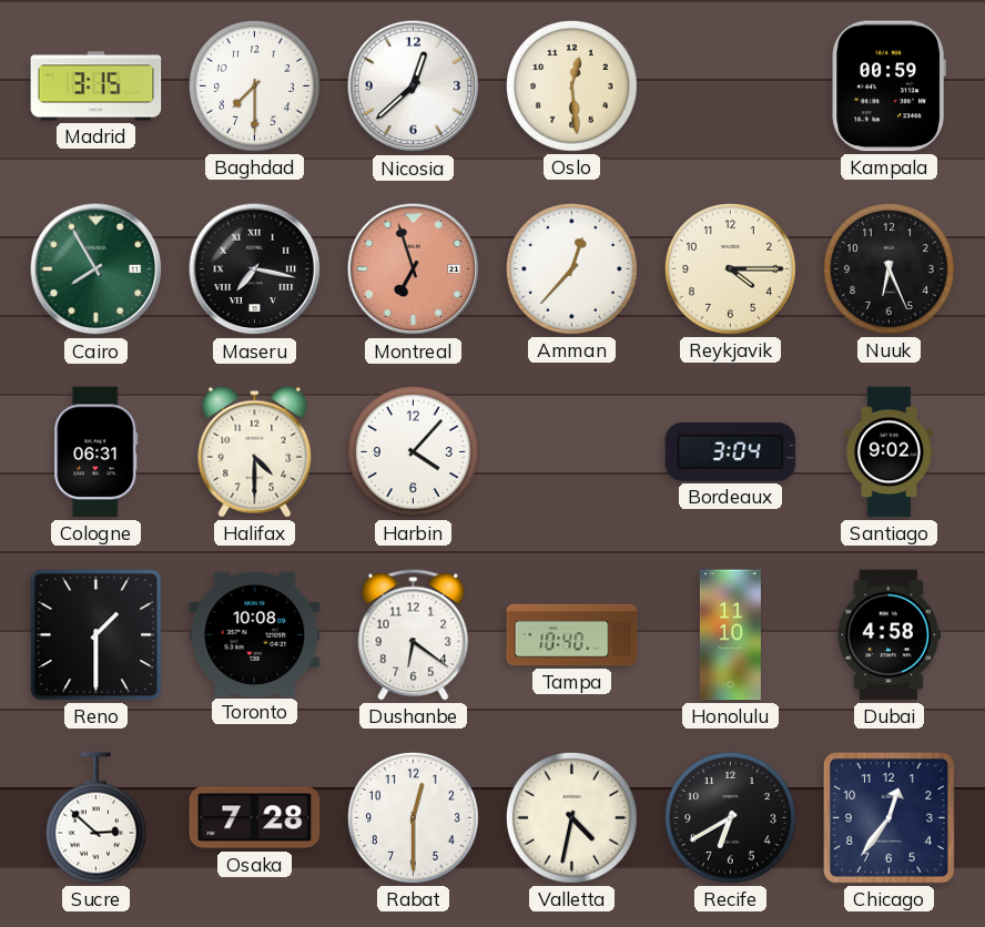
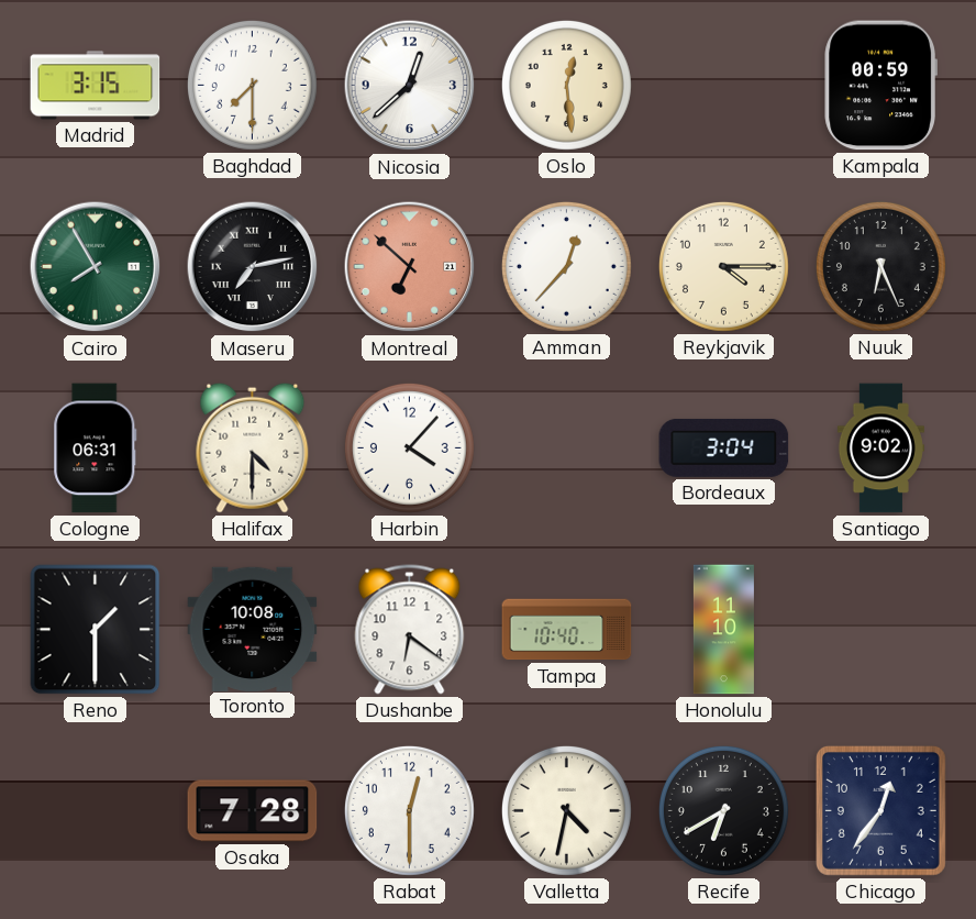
Maseru: 7:17 -> 7:13
Montreal: 6:57 -> 6:52
Dubai: 4:58 -> none
Sucre: 2:52 -> none
